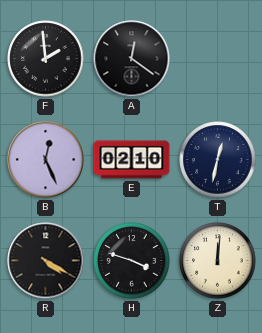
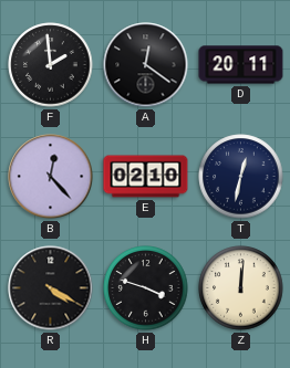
D: none -> 20:11
B: 12:26 -> 12:23
